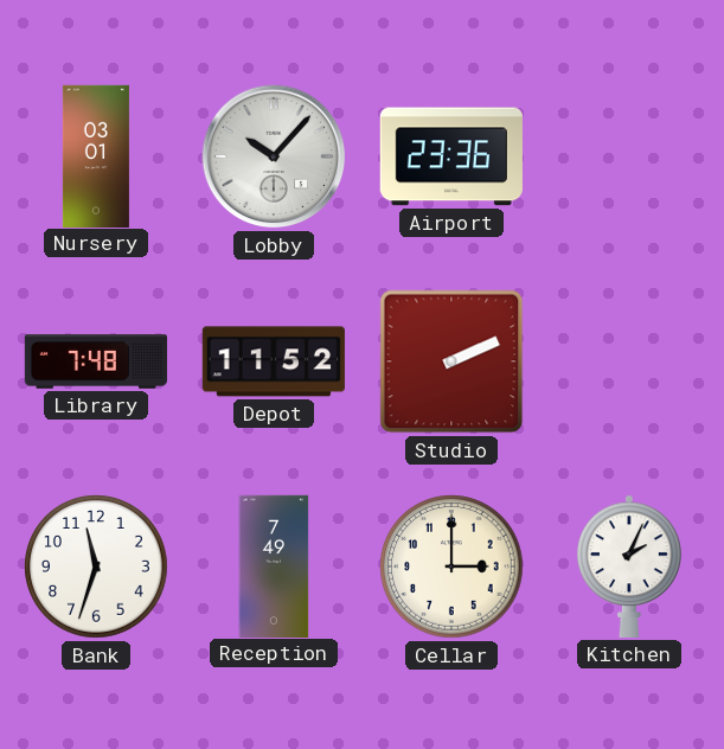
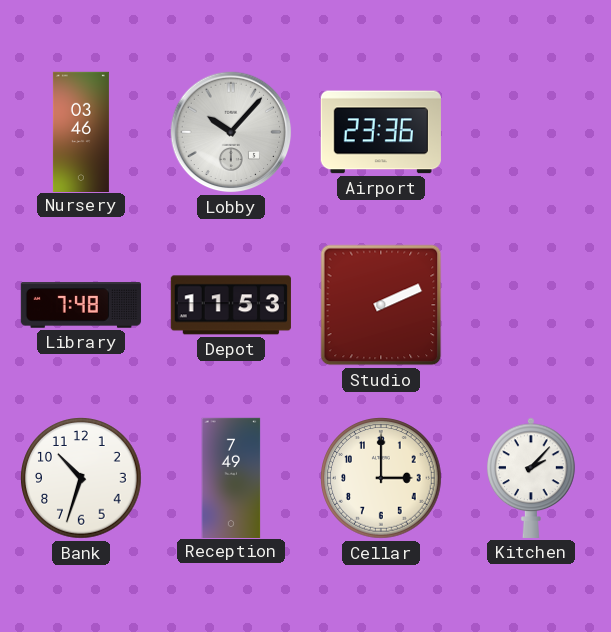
Nursery: 03:01 -> 03:46
Depot: 11:52 -> 11:53
Bank: 11:33 -> 10:33
Kitchen: 2:04 -> 2:07
